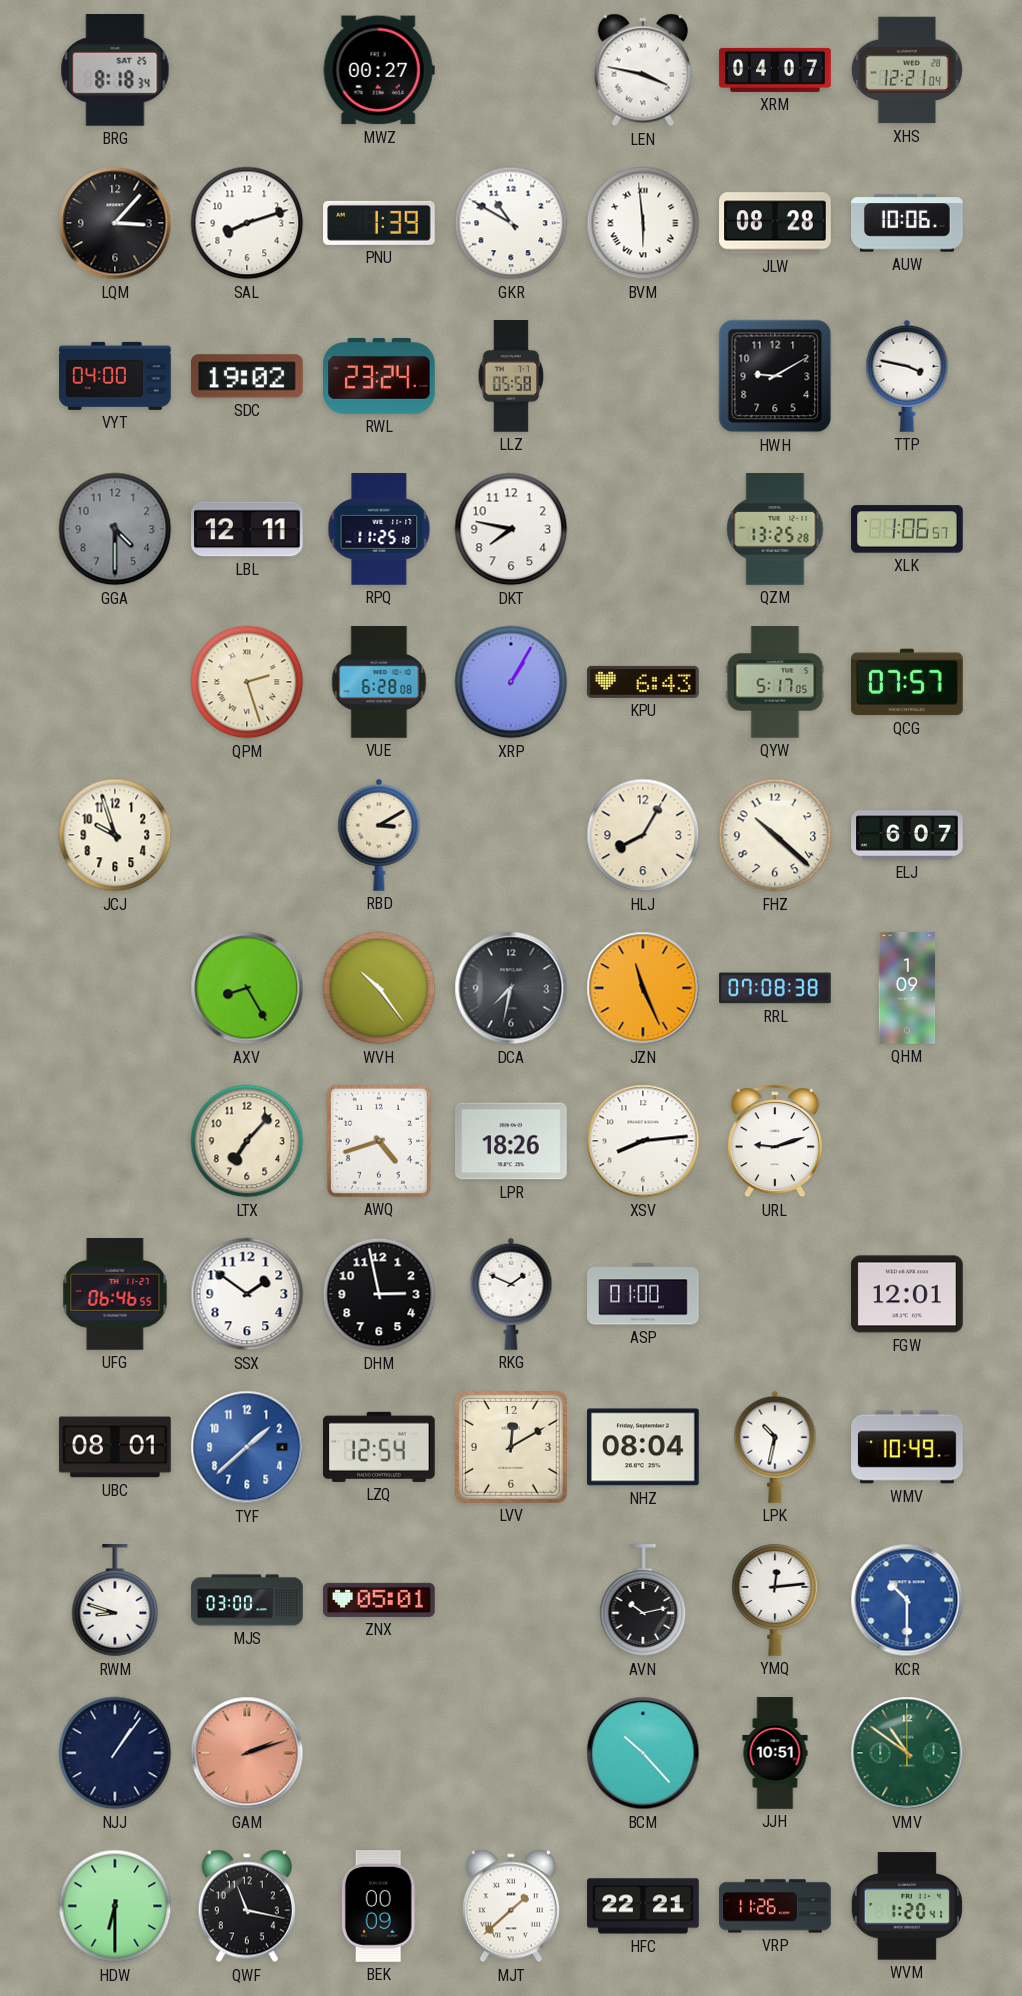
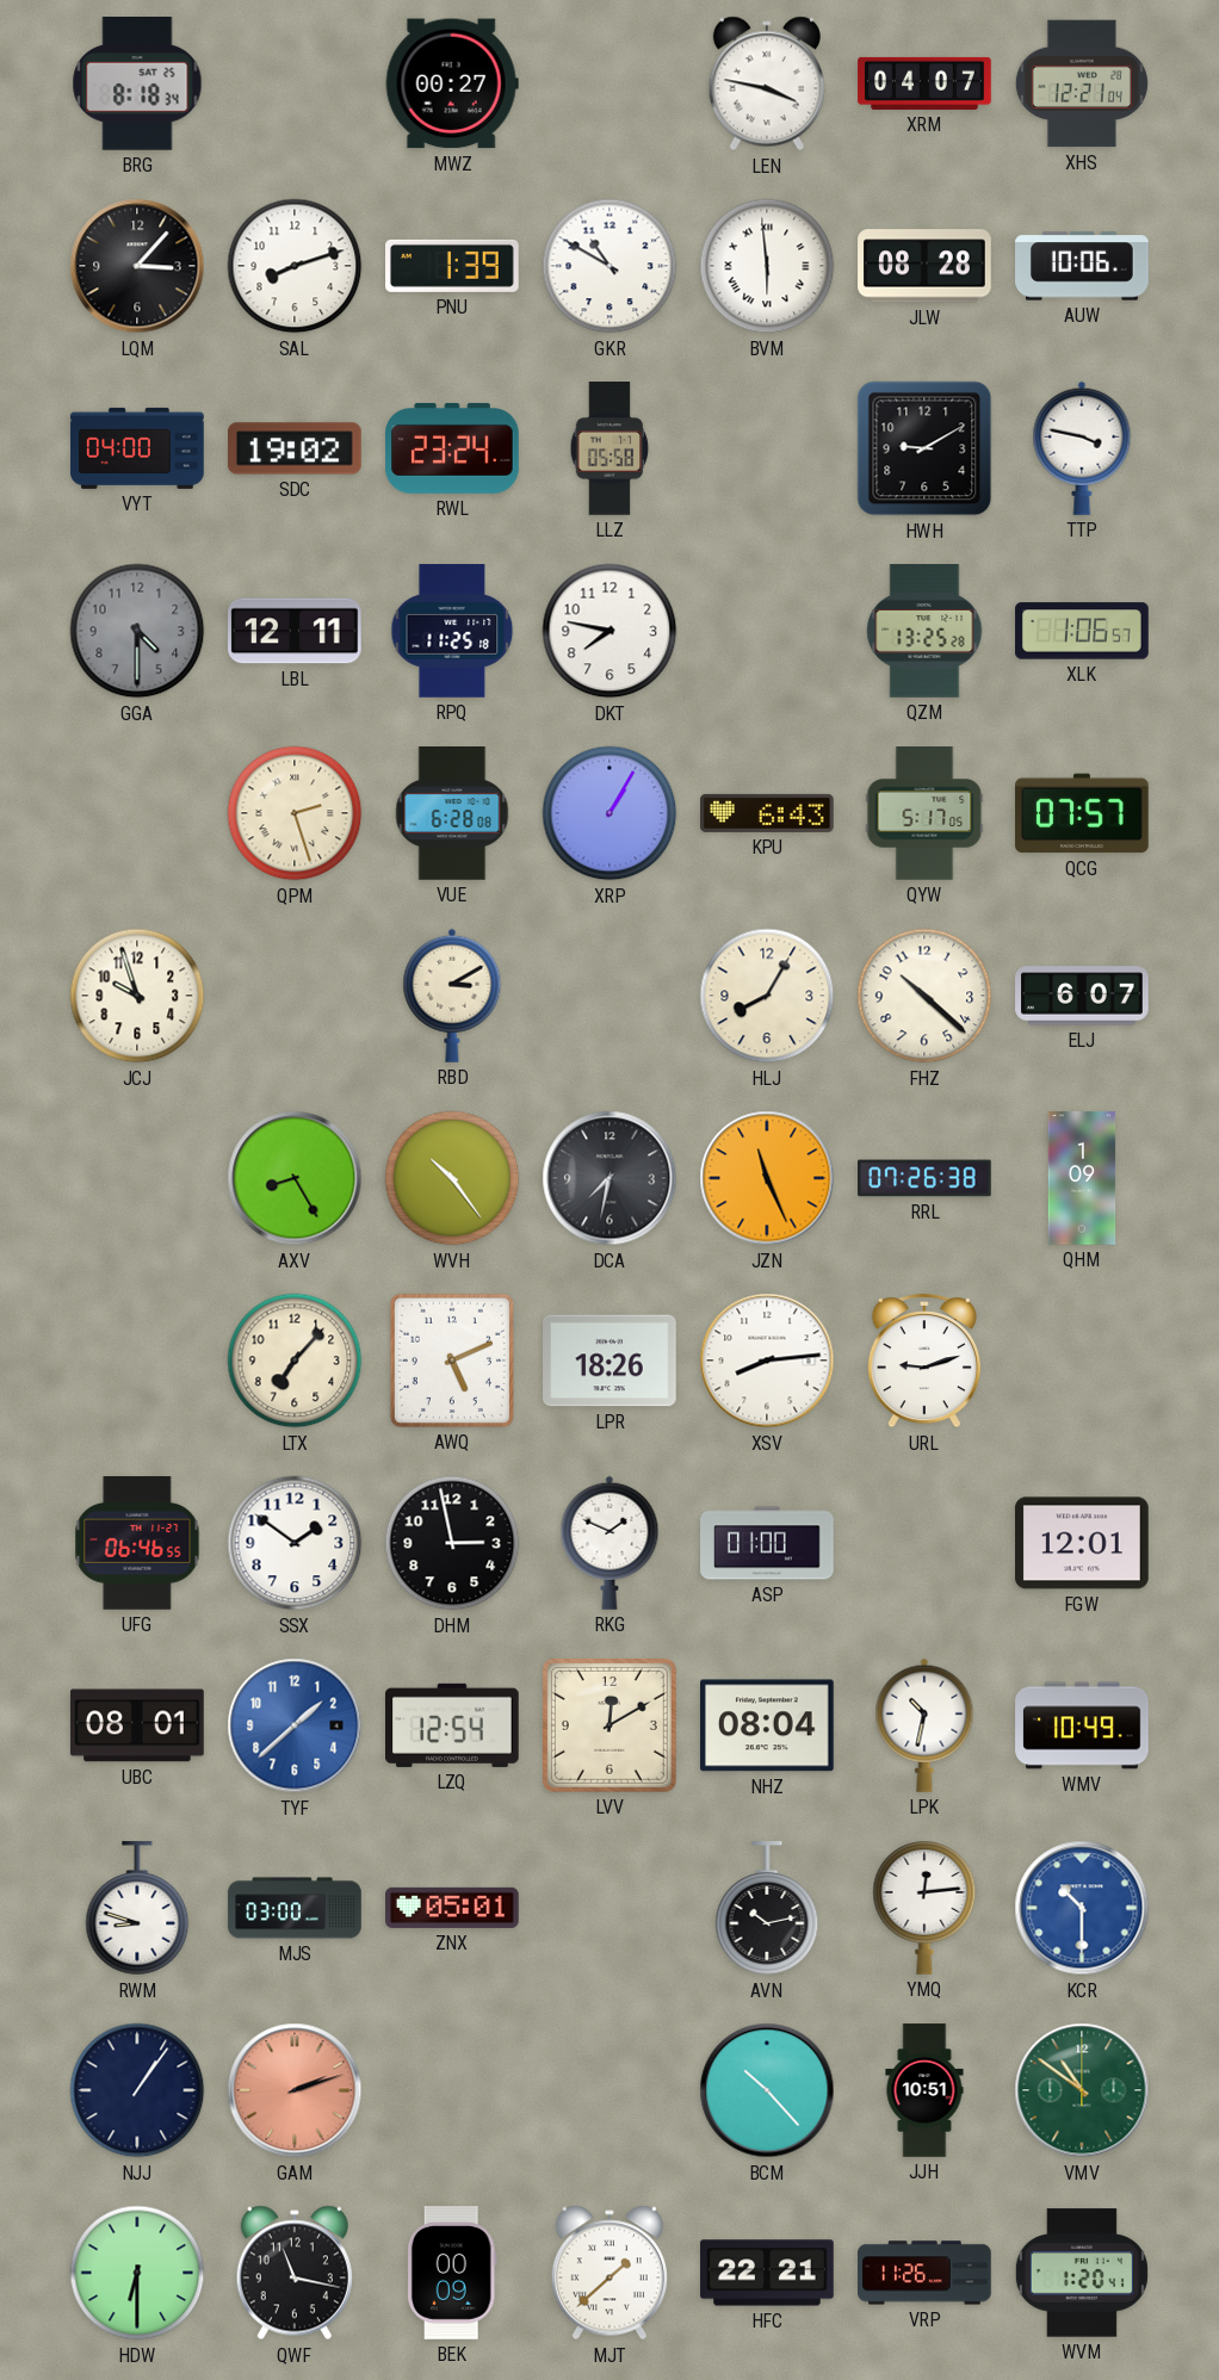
RRL: 07:08 -> 07:26
AWQ: 4:42 -> 5:11
